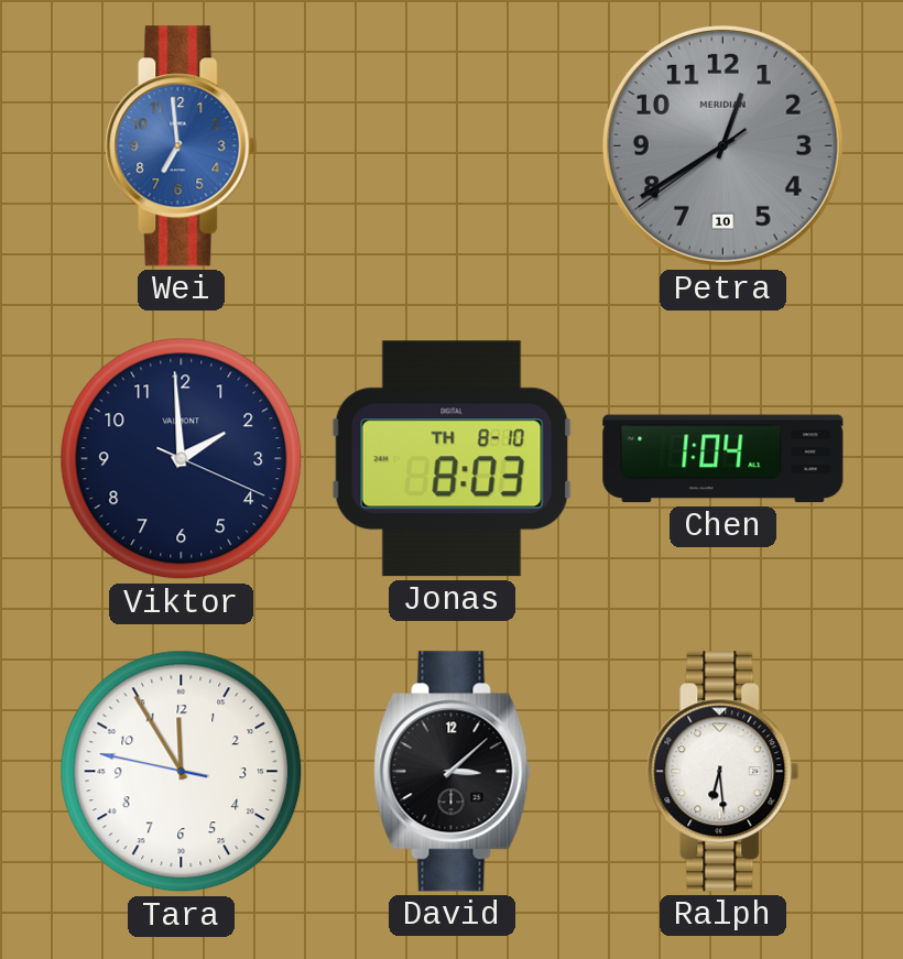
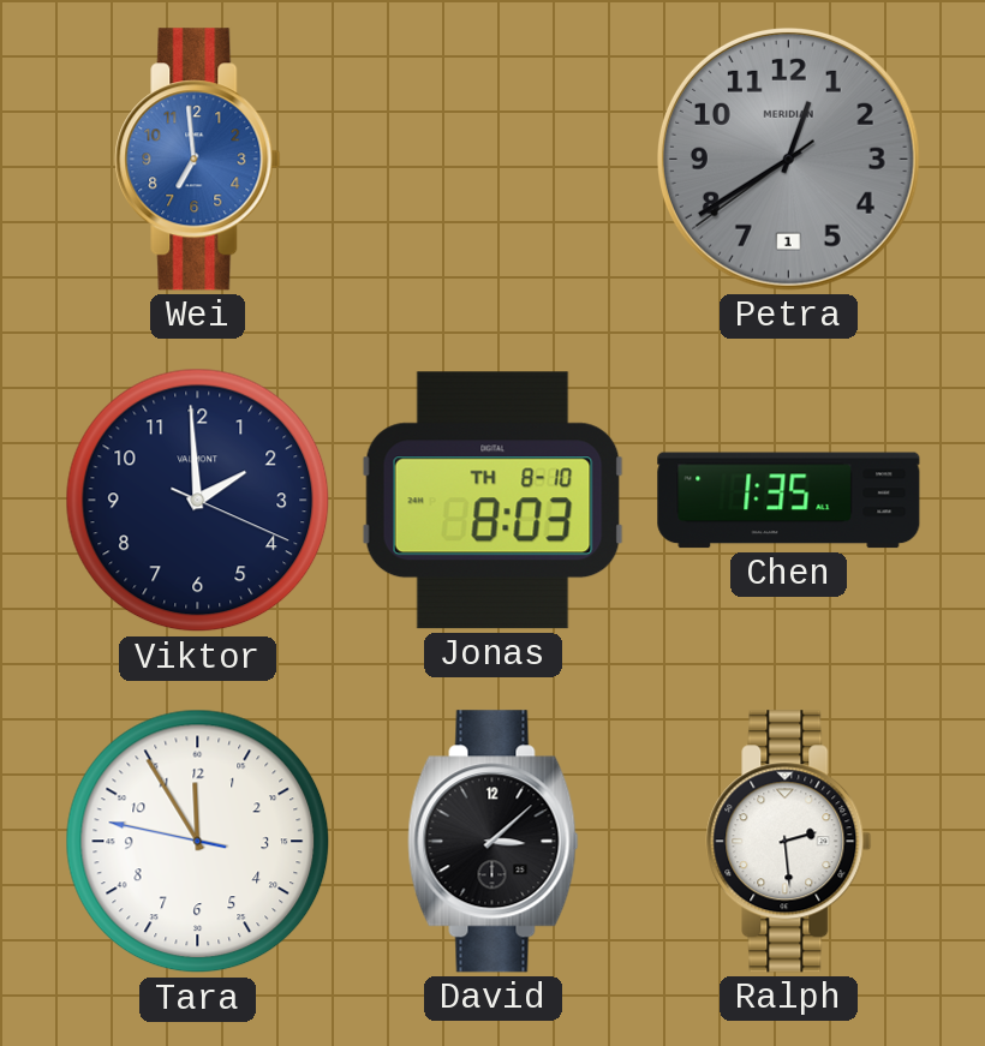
Petra date: 10 -> 1
Chen: 1:04 -> 1:35
Ralph: 6:29 -> 2:29
